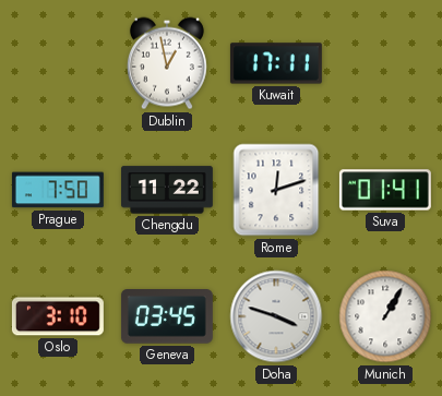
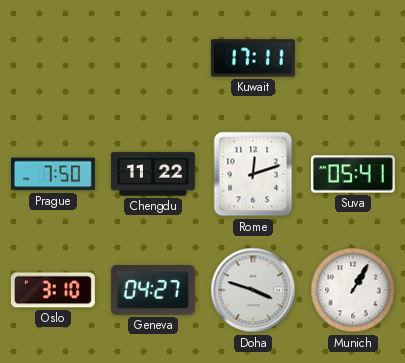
Dublin: 12:58 -> none
Suva: 01:41 -> 05:41
Geneva: 03:45 -> 04:27
